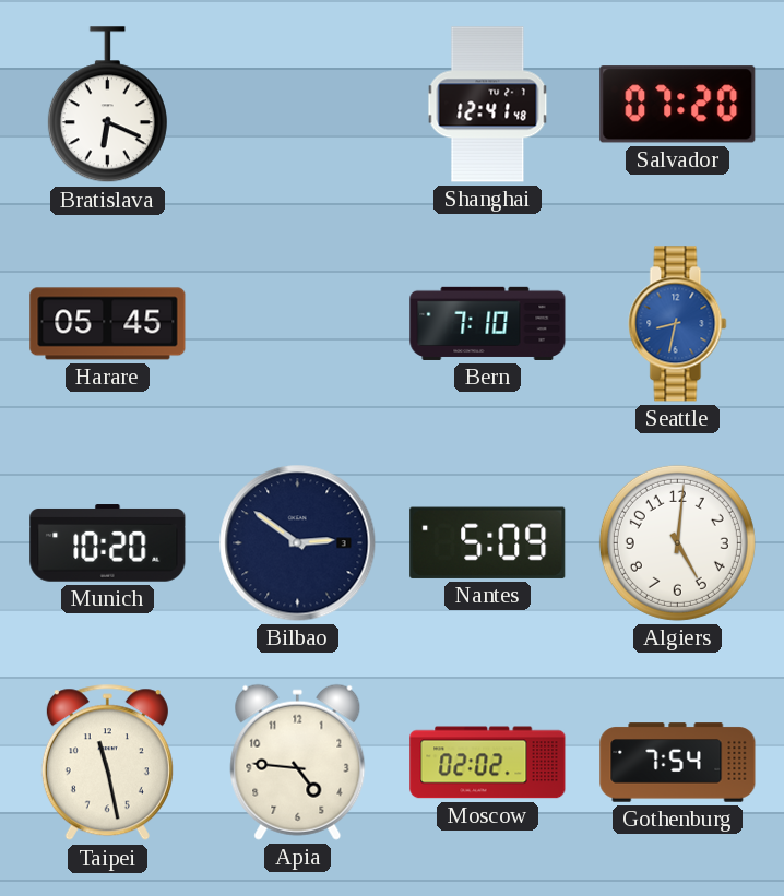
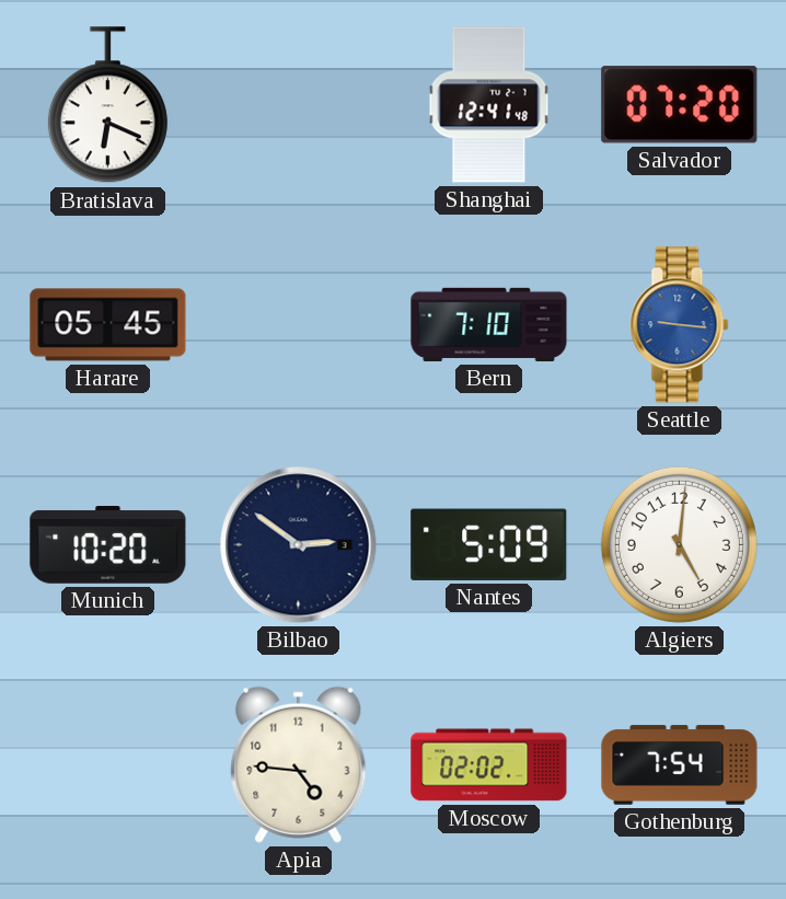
Seattle: 8:32 -> 9:16
Taipei: 11:28 -> none
